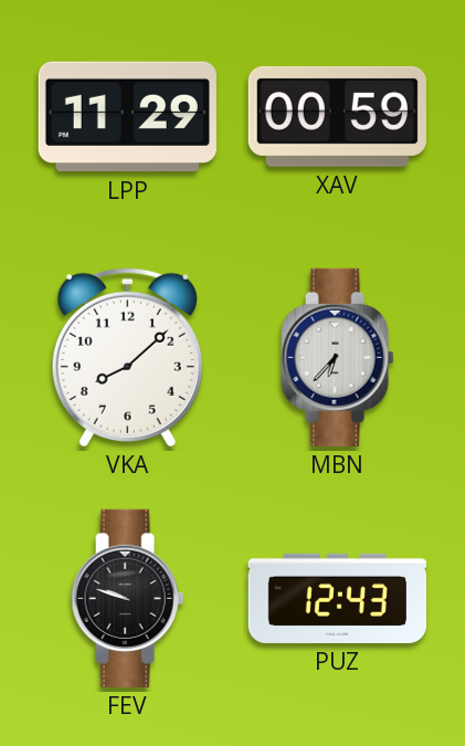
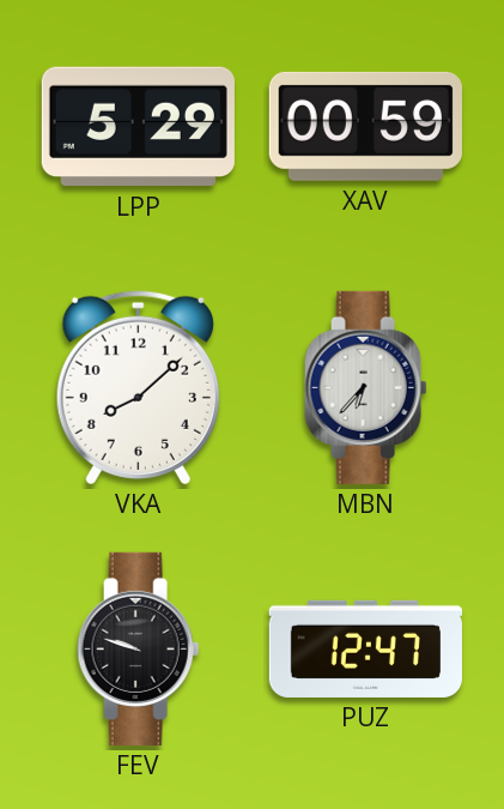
LPP: 11:29 -> 5:29
PUZ: 12:43 -> 12:47
